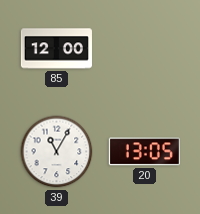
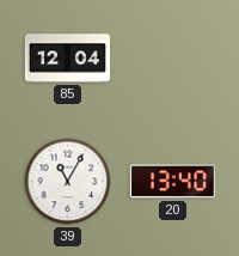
85: 12:00 -> 12:04
20: 13:05 -> 13:40
